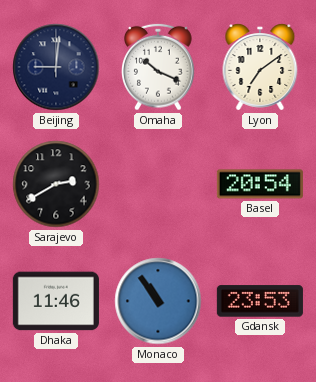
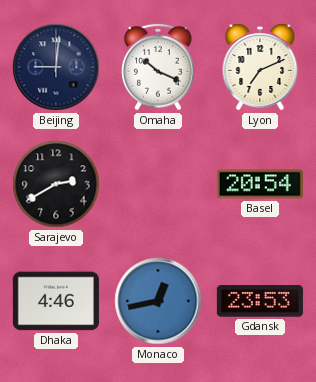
Lyon: 7:09 -> 7:11
Dhaka: 11:46 -> 4:46
Monaco: 10:54 -> 12:43
